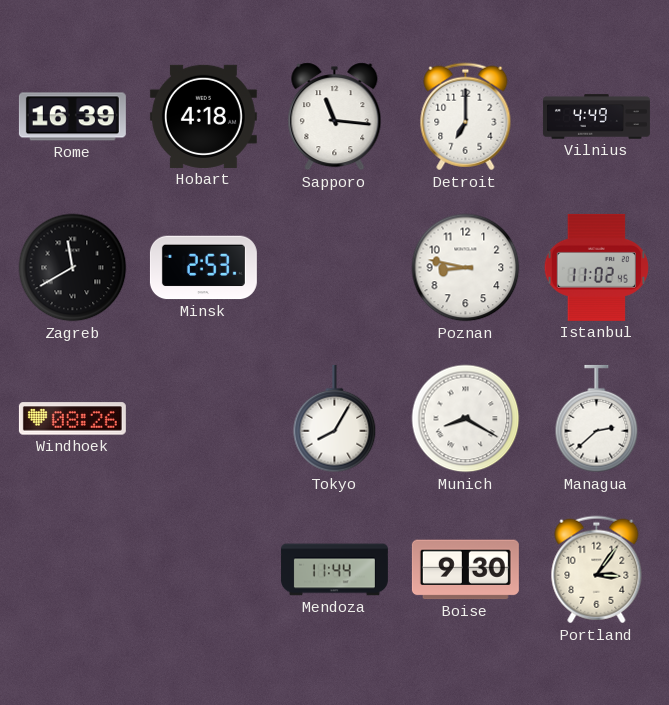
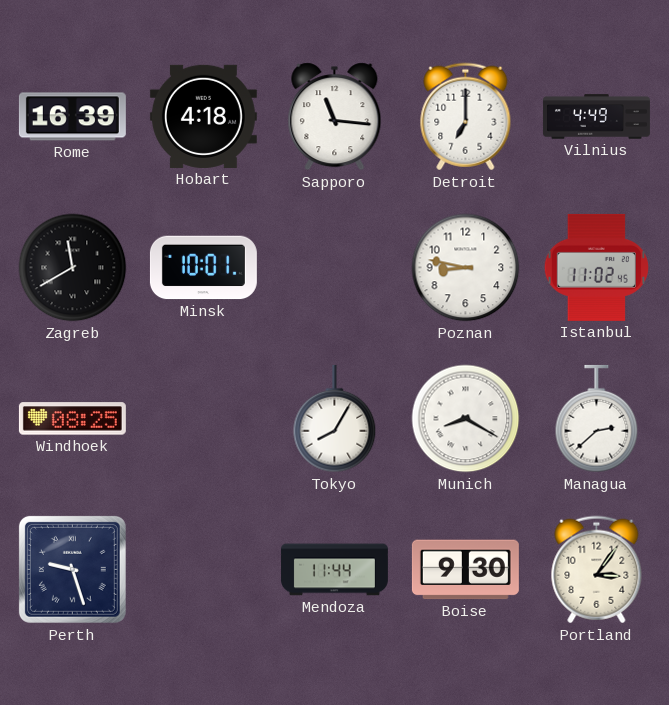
Minsk: 2:53 -> 10:01
Windhoek: 08:26 -> 08:25
Perth: none -> 9:27
